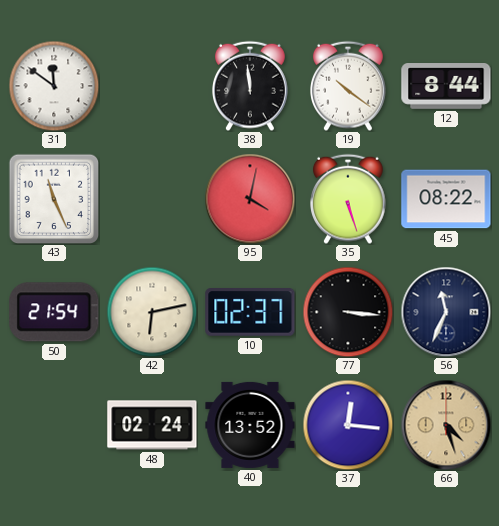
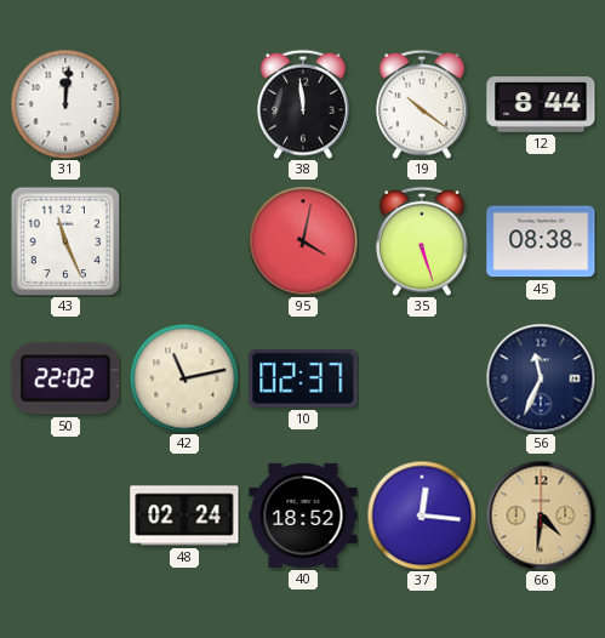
31: 11:51 -> 12:01
45: 08:22 -> 08:38
50: 21:54 -> 22:02
42: 6:13 -> 11:13
77: 3:16 -> none
40: 13:52 -> 18:52
66: 4:27 -> 4:31
